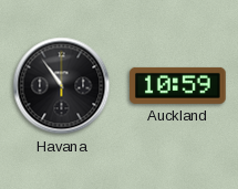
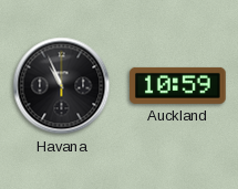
Havana: 10:54 -> 10:56
